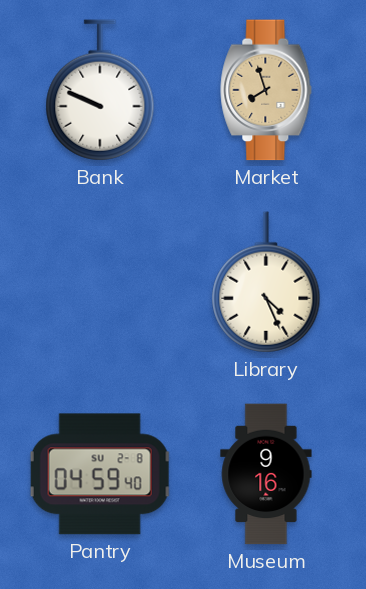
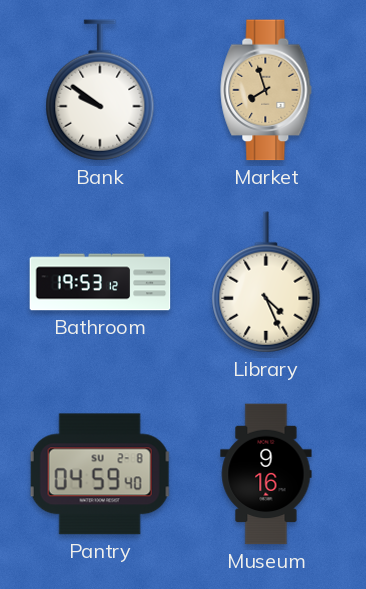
Bank: 9:49 -> 9:51
Bathroom: none -> 19:53
